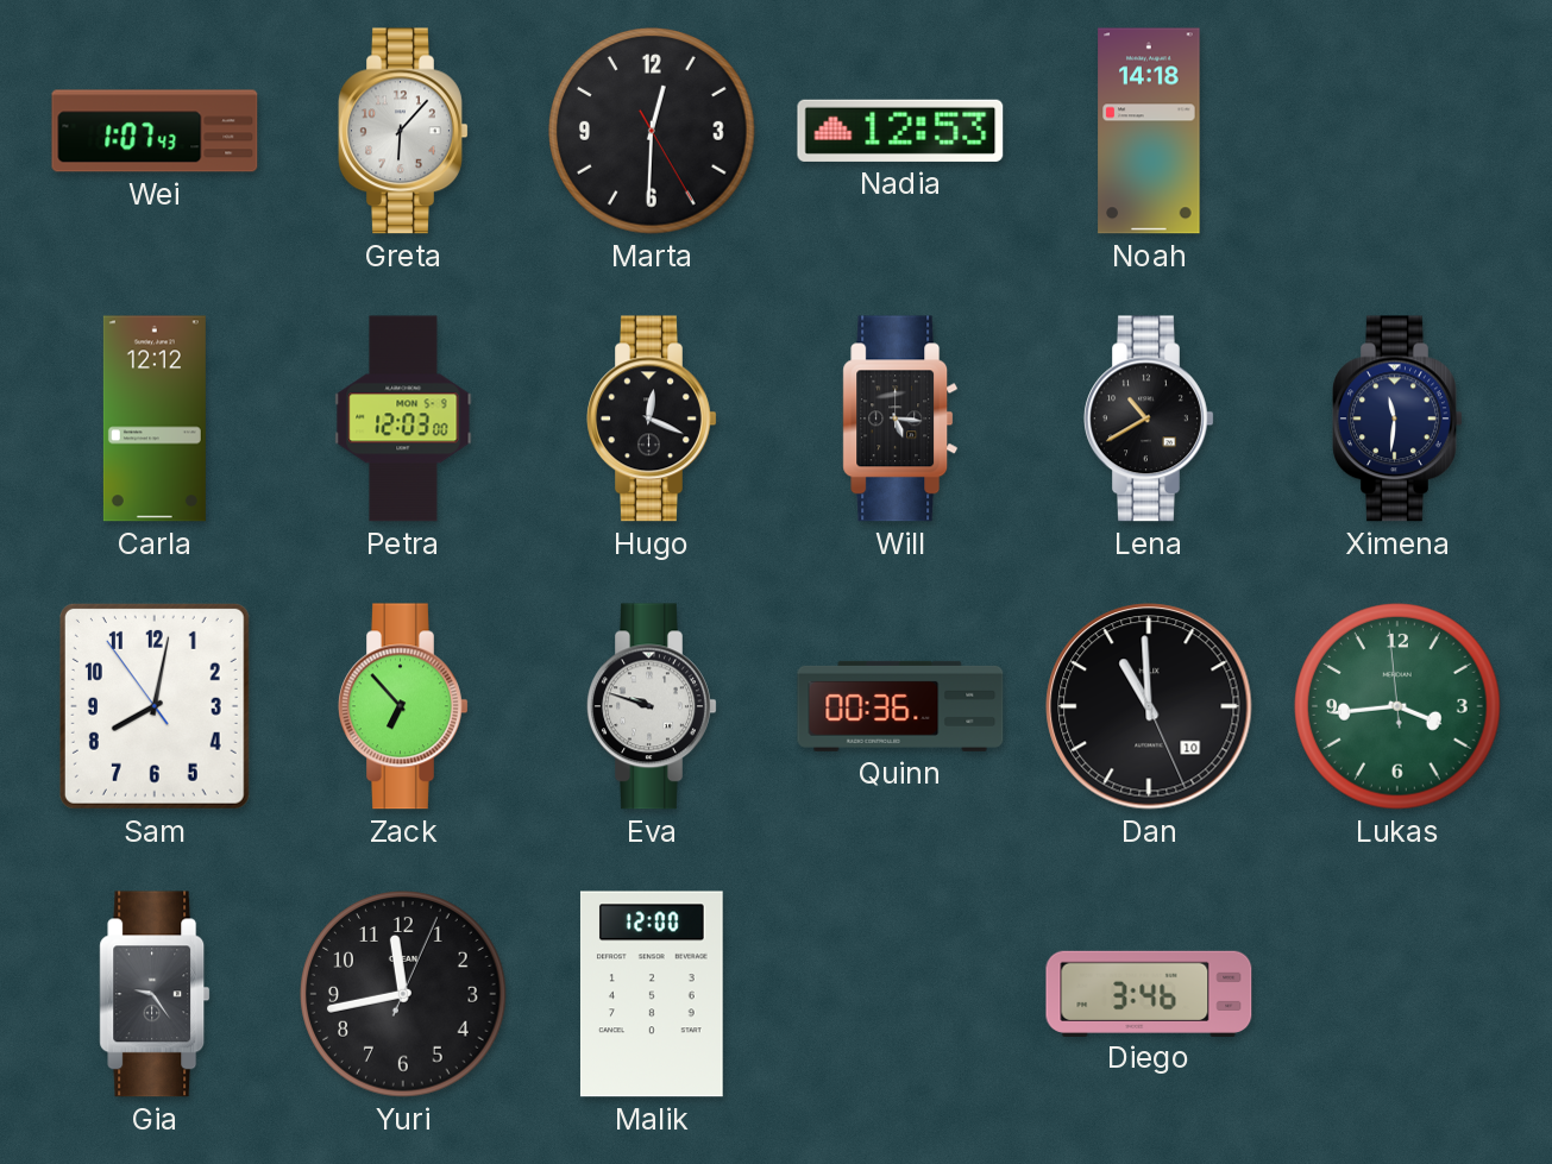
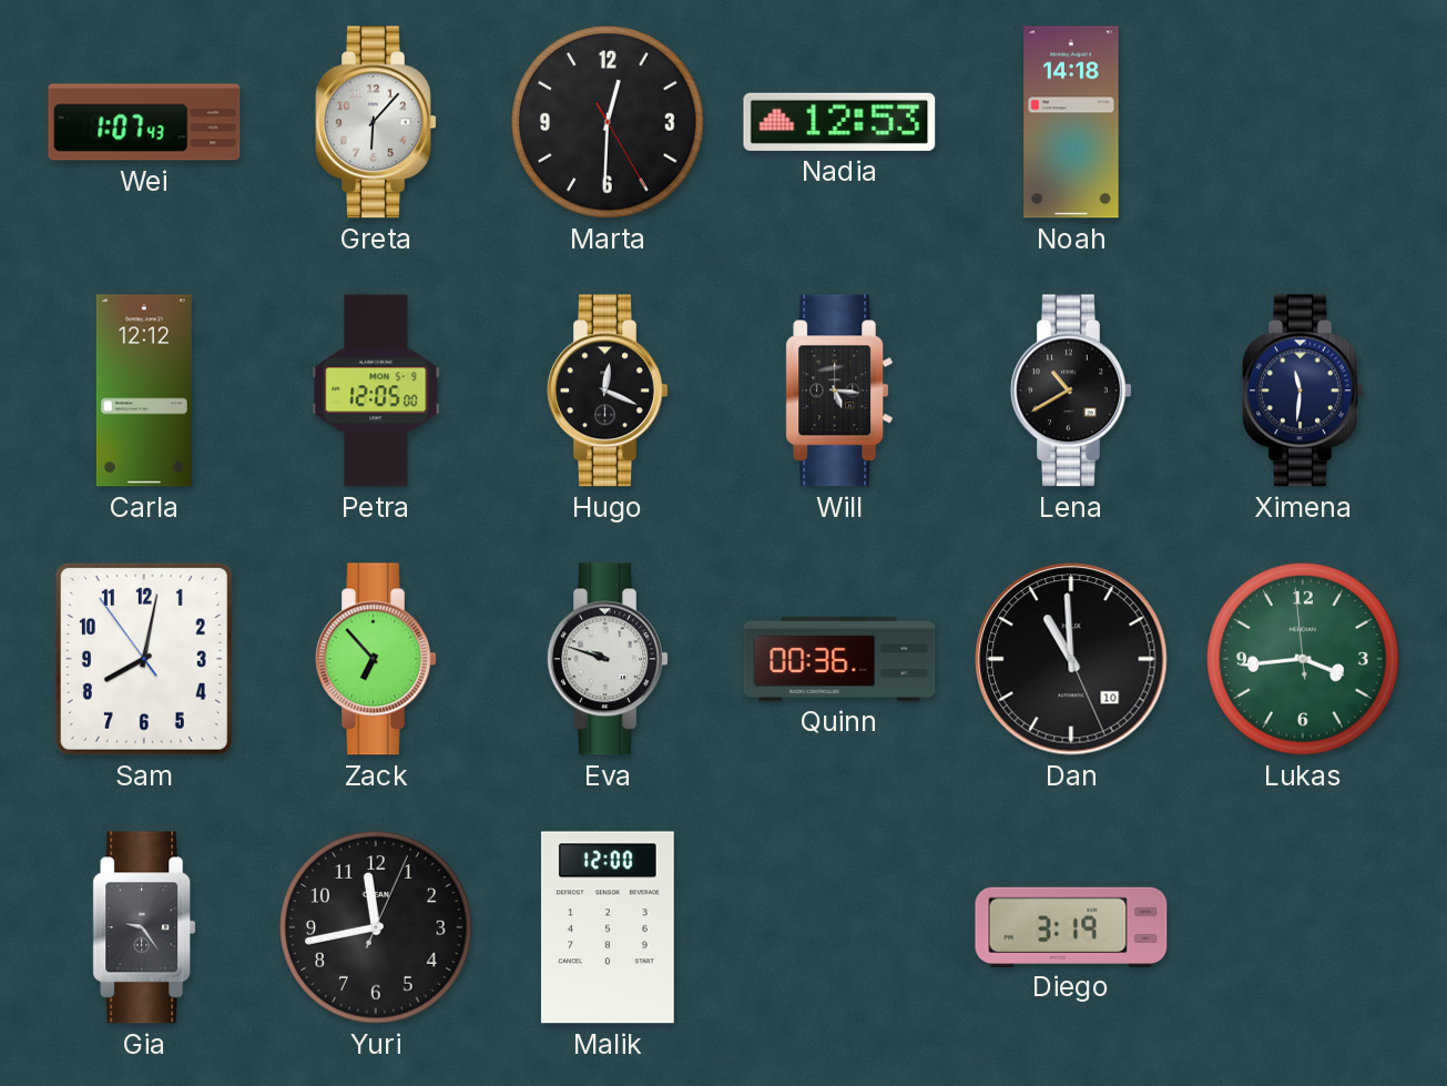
Petra: 12:03 -> 12:05
Diego: 3:46 -> 3:19
